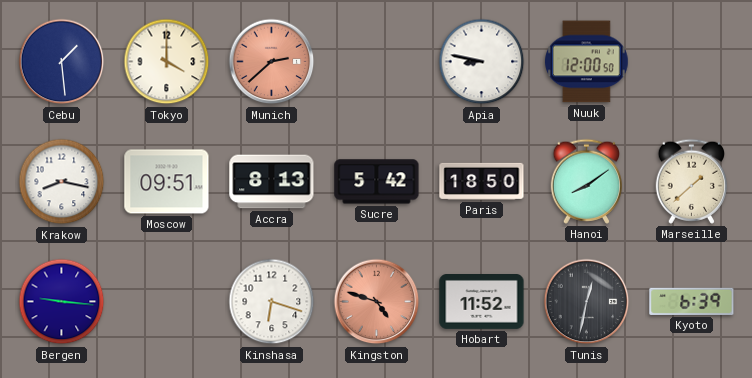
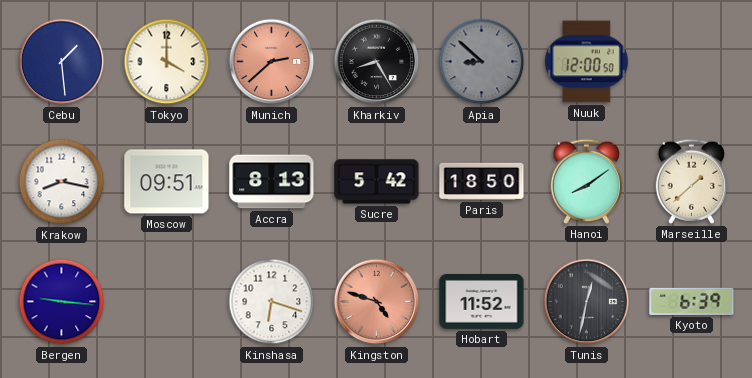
Kharkiv: none -> 8:25
Apia: 8:47 -> 8:52
Apia dial: white -> grey
